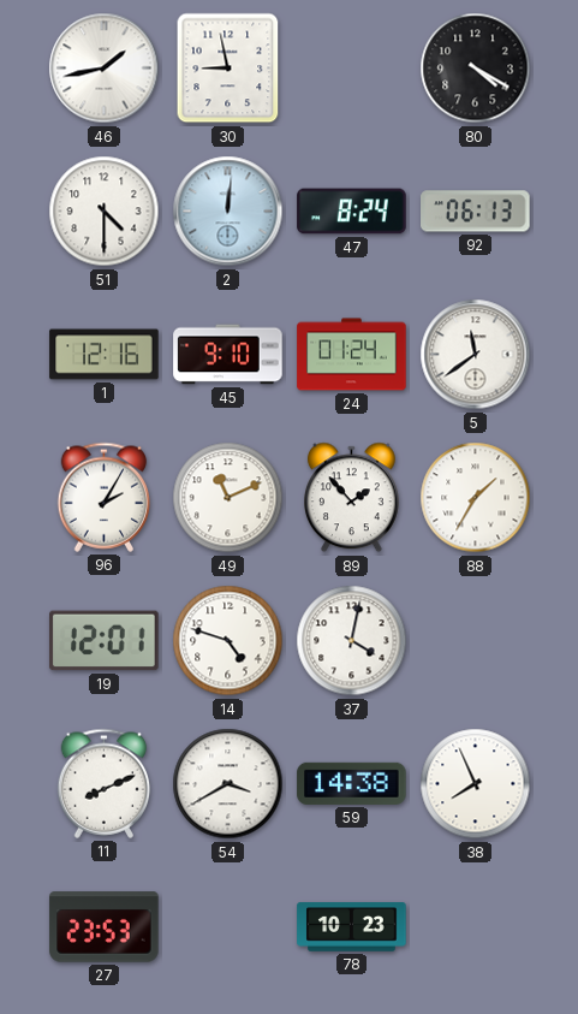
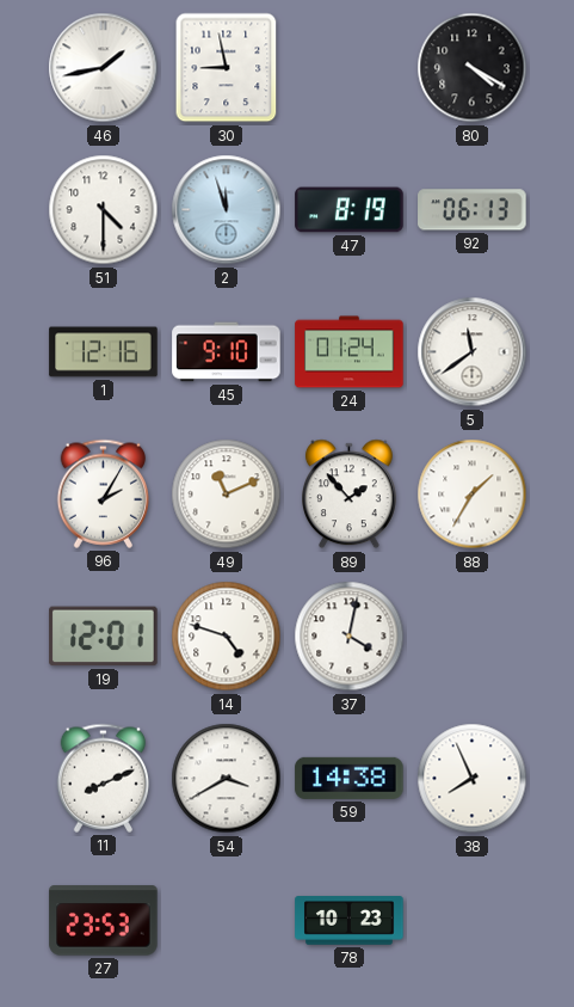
2: 12:01 -> 11:57
47: 8:24 -> 8:19
